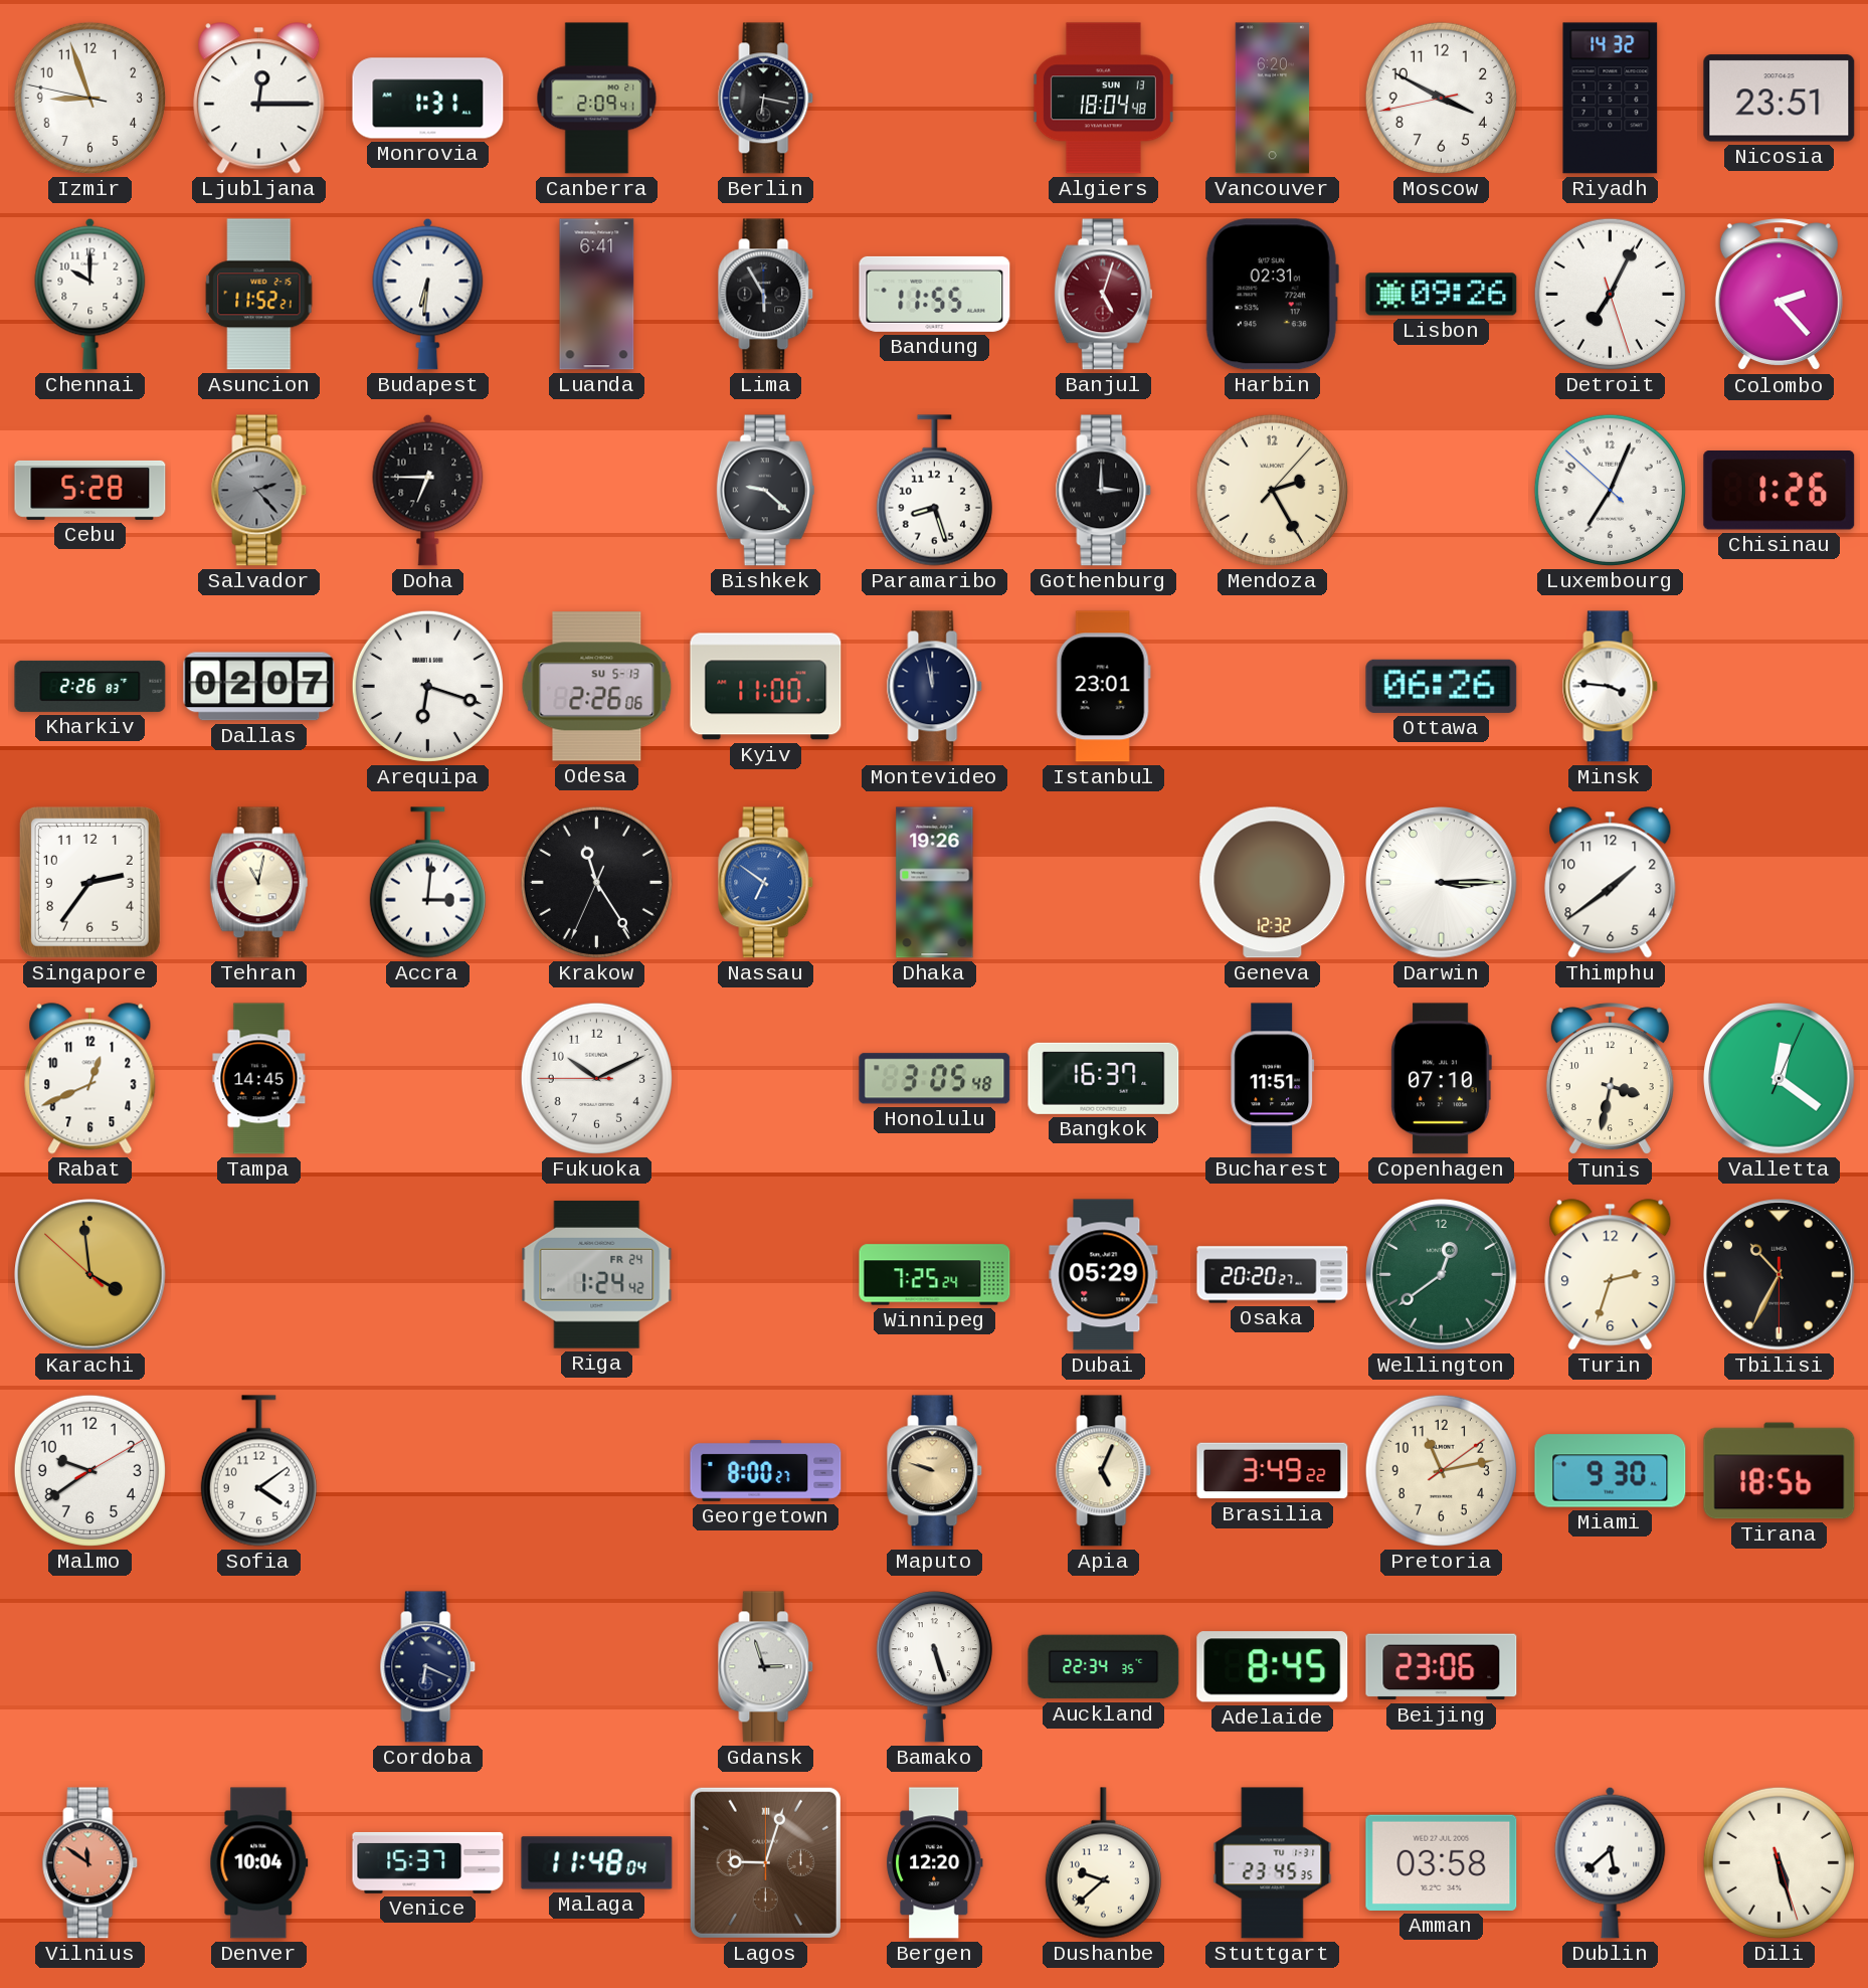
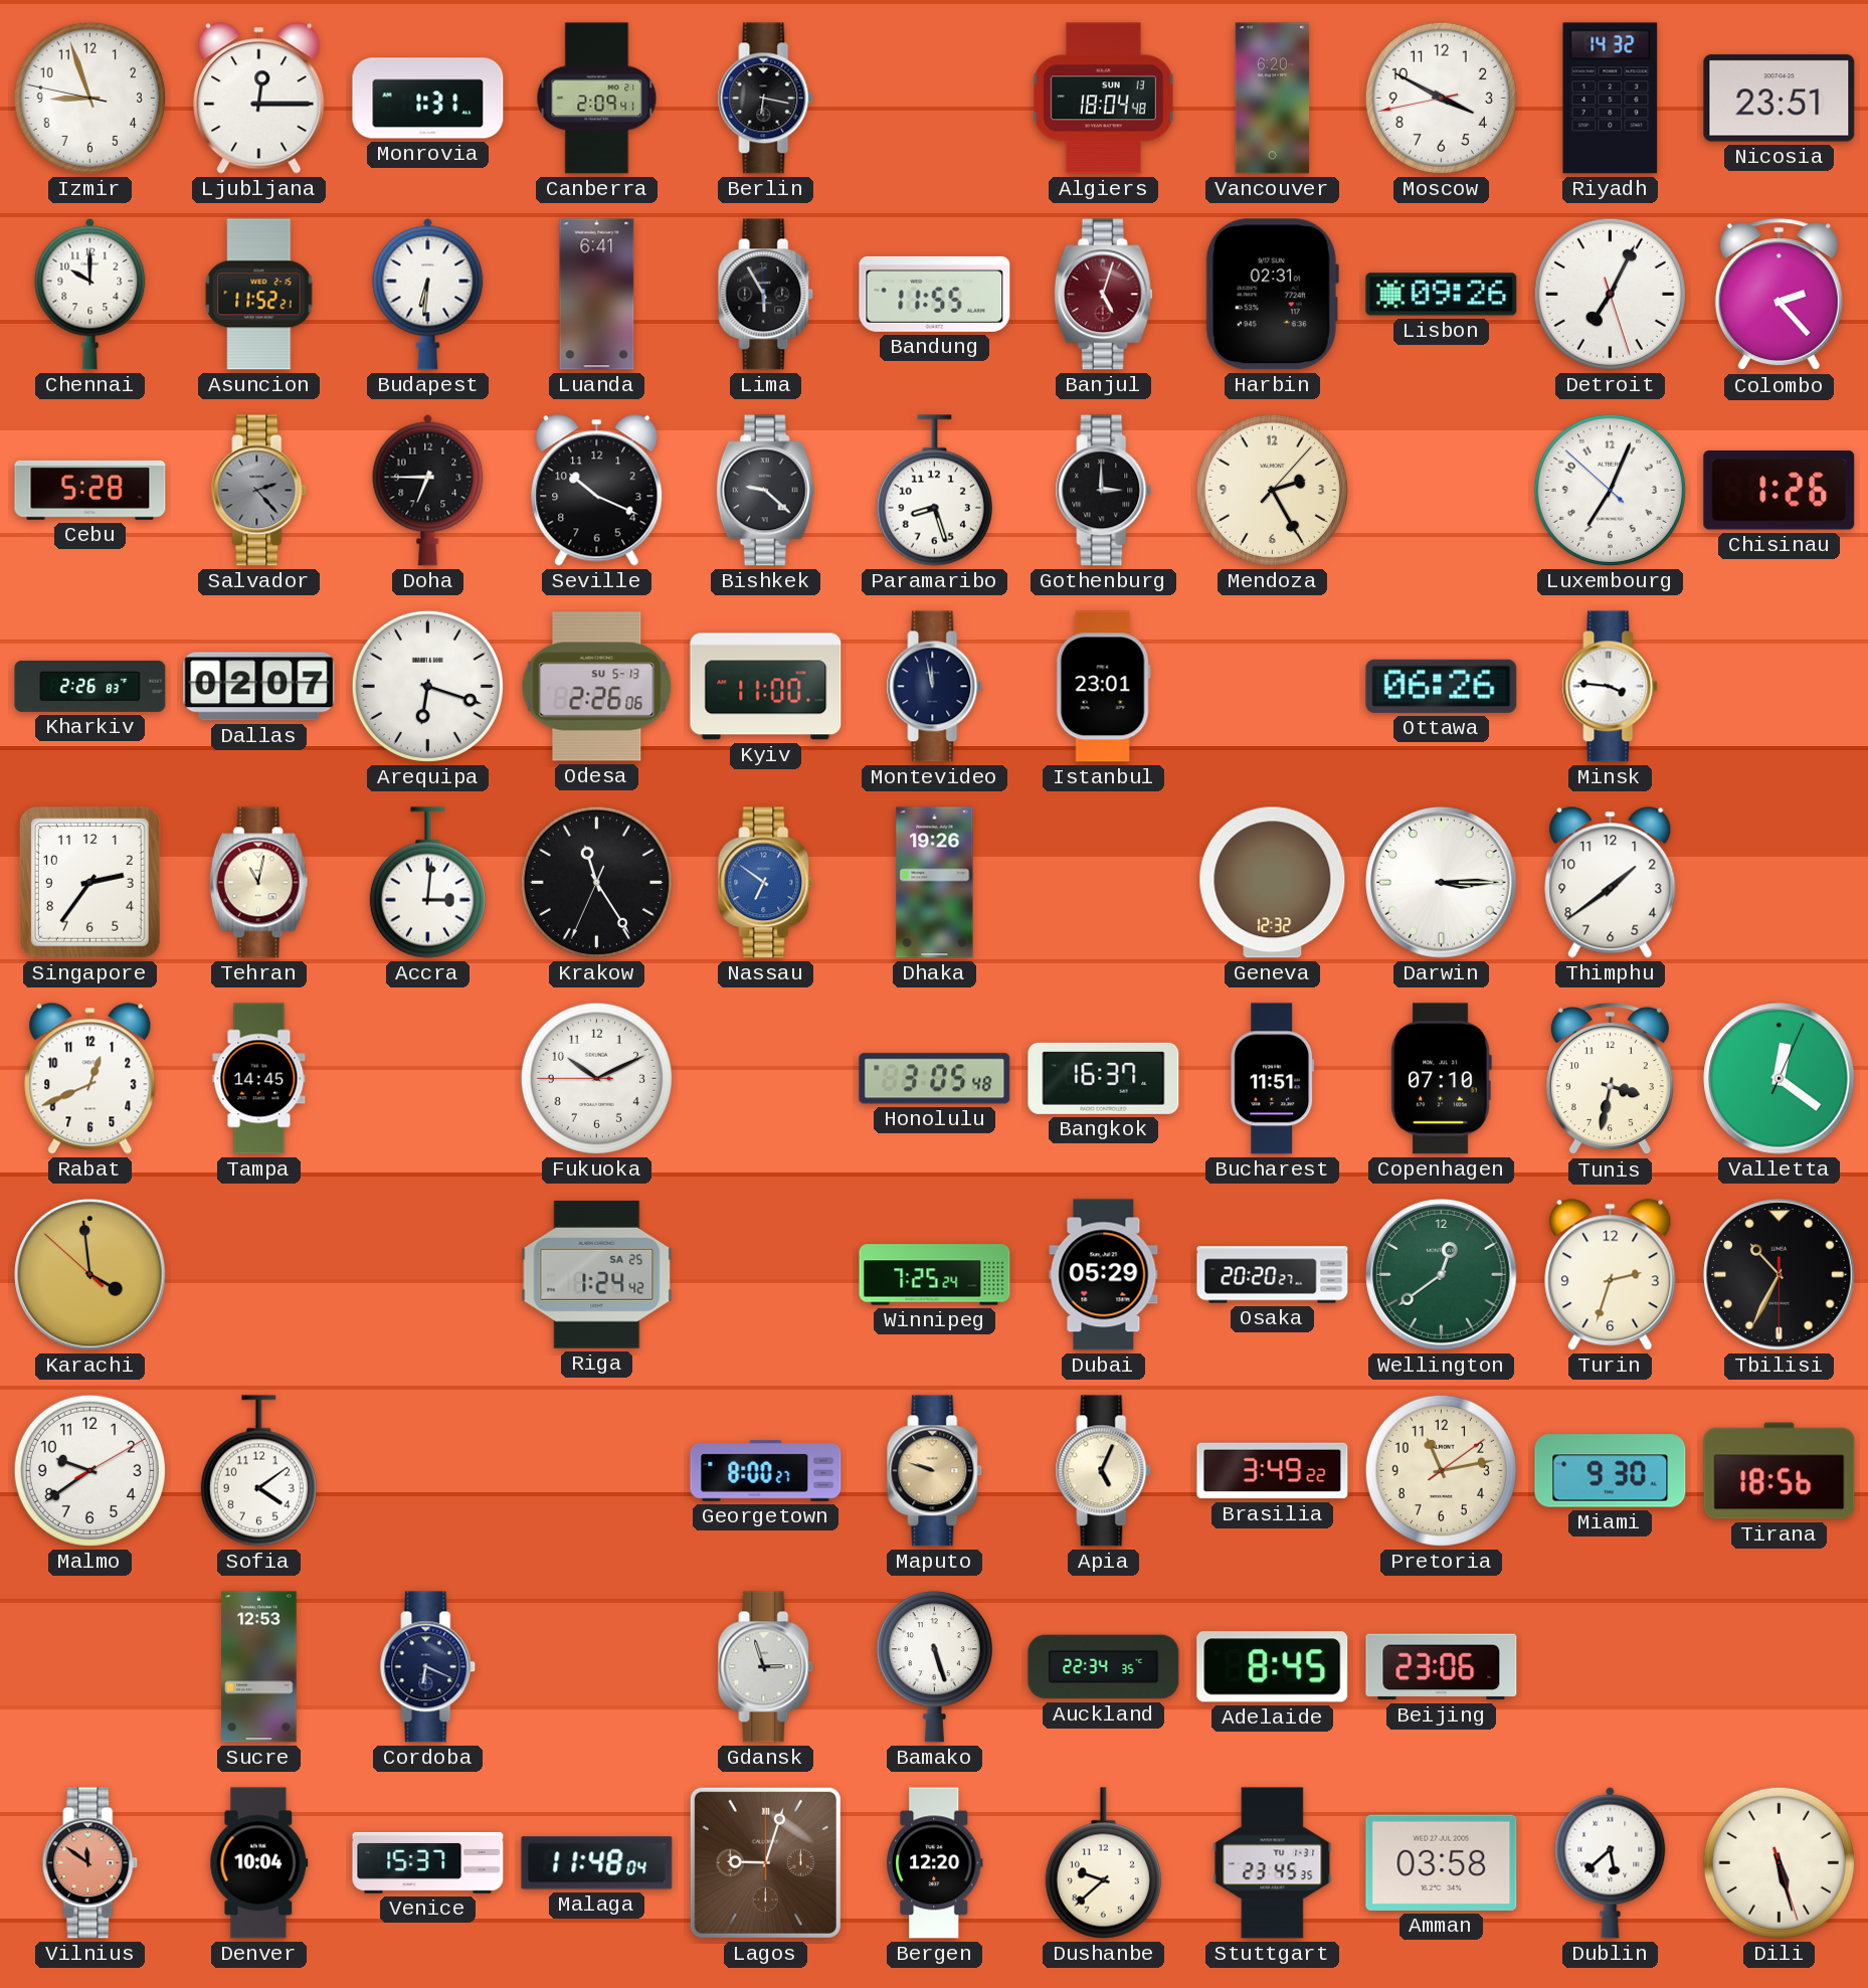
Seville: none -> 10:19
Riga date: FR 24 -> SA 25
Sucre: none -> 12:53
